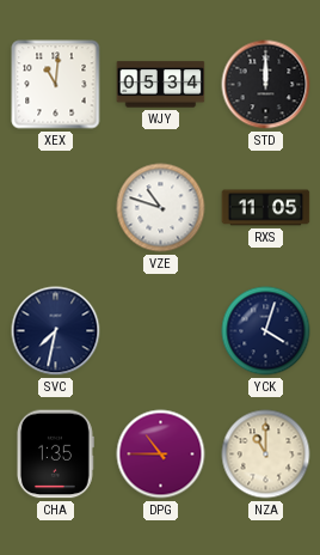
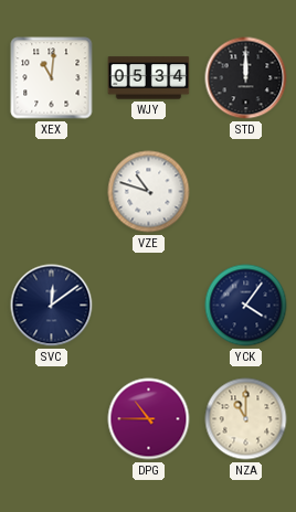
RXS: 11:05 -> none
SVC: 7:32 -> 12:09
YCK: 4:03 -> 4:06
CHA: 1:35 -> none
